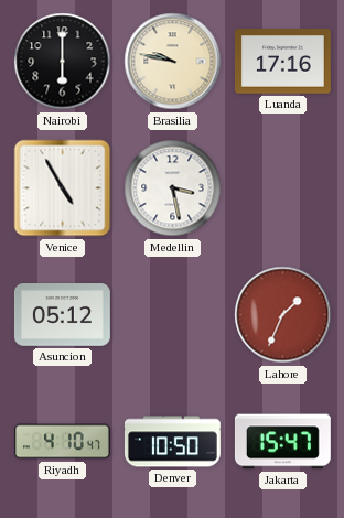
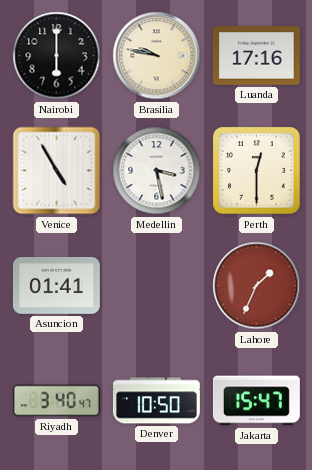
Perth: none -> 12:30
Asuncion: 05:12 -> 01:41
Riyadh: 4:10 -> 3:40
